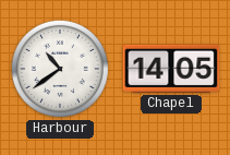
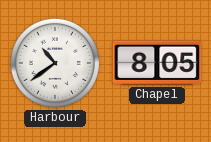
Chapel: 14:05 -> 8:05
